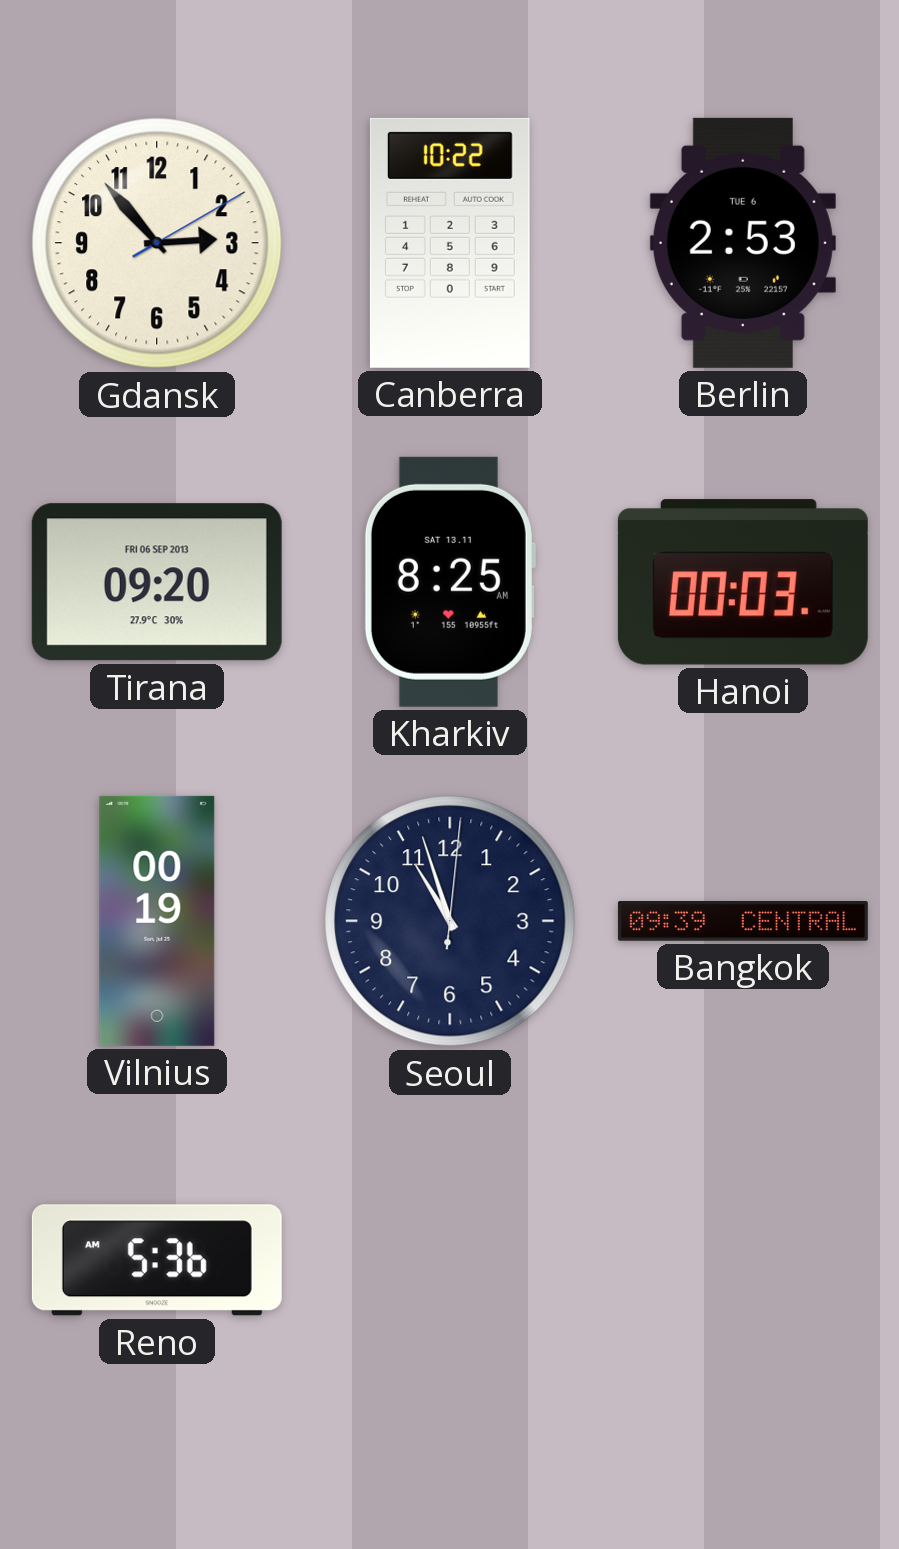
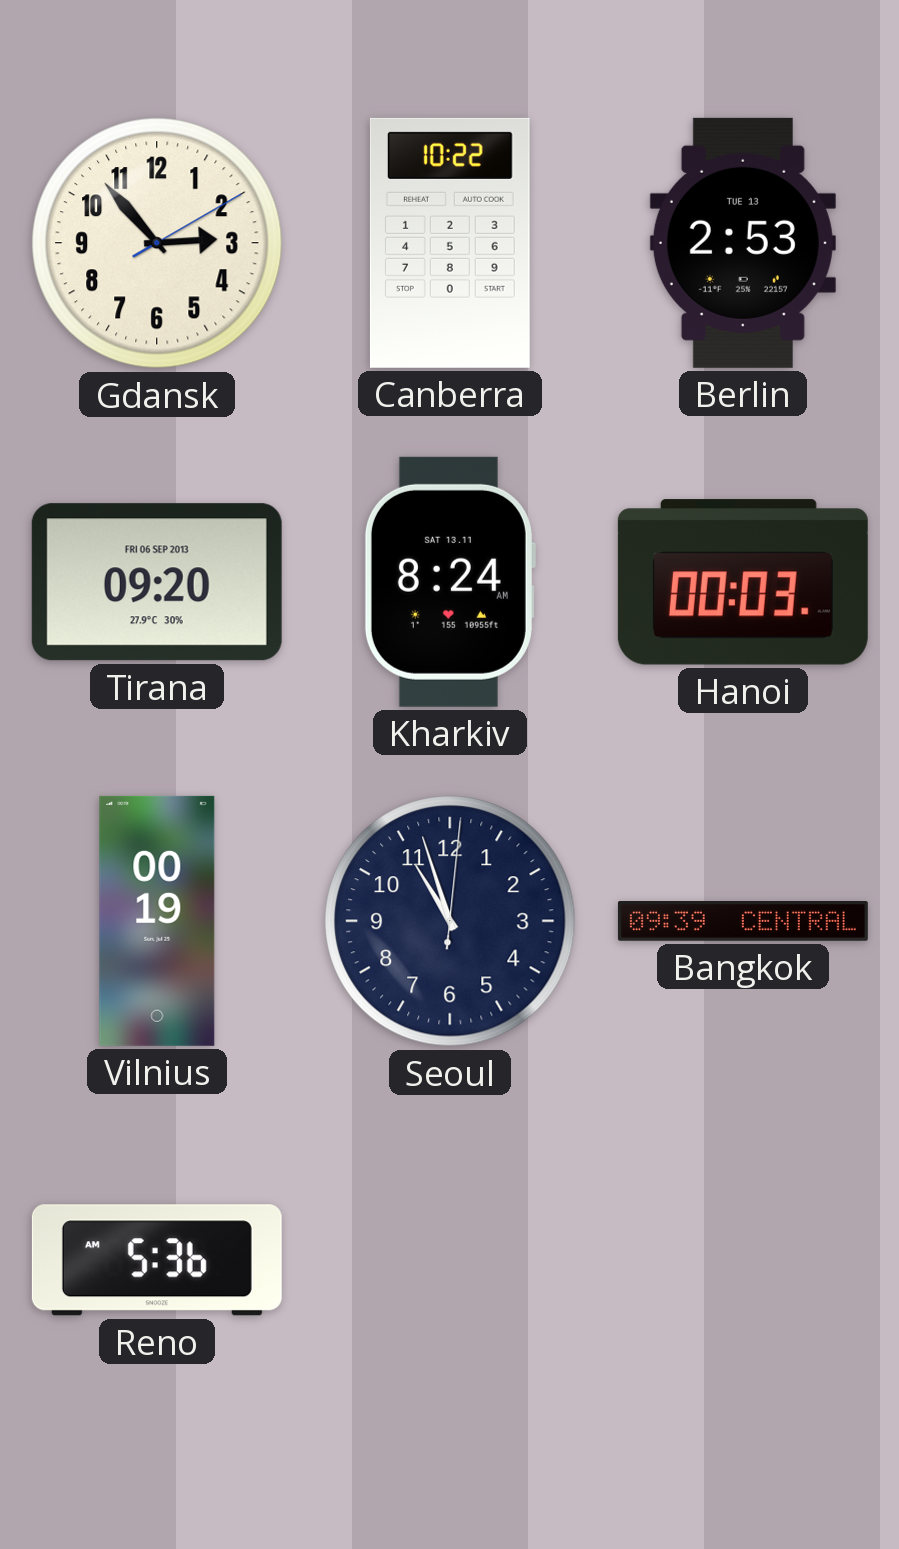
Berlin date: TUE 6 -> TUE 13
Kharkiv: 8:25 -> 8:24
